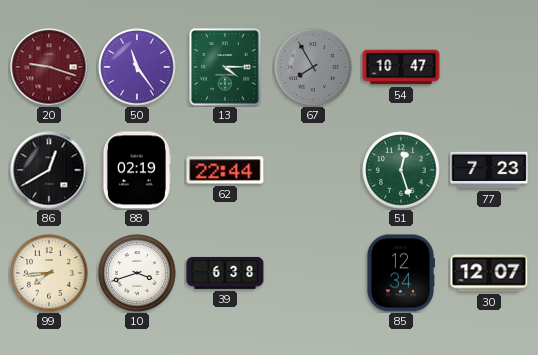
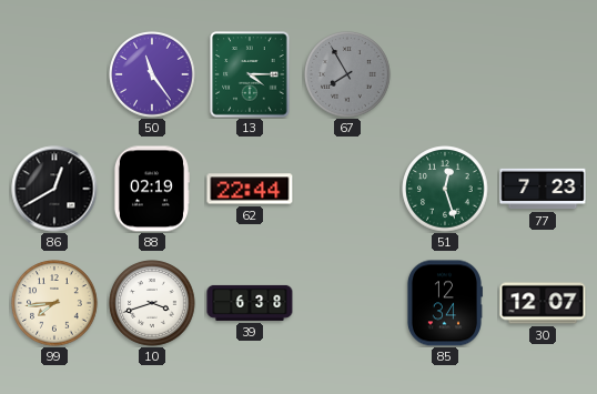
20: 9:18 -> none
54: 10:47 -> none
